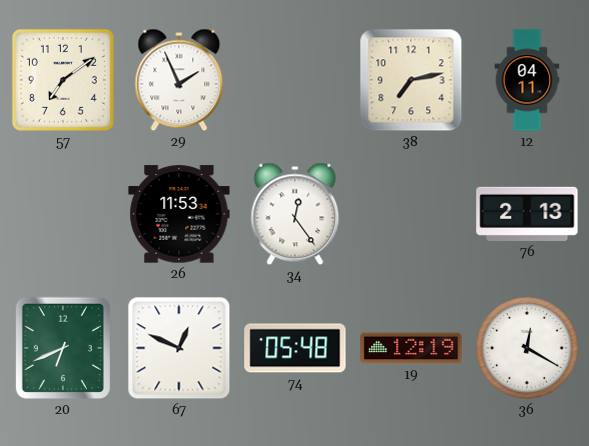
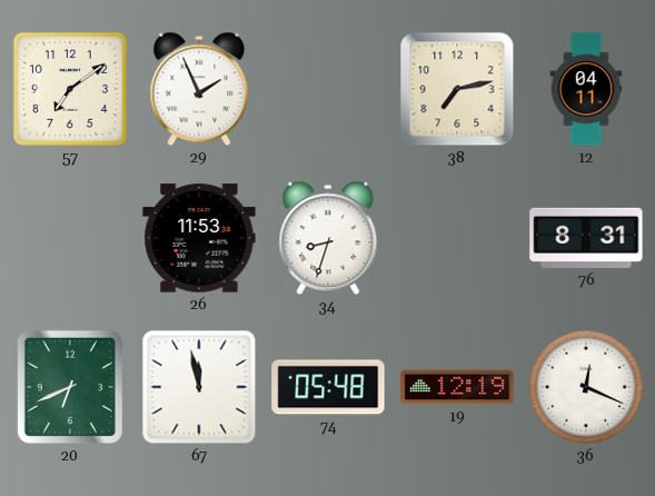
34: 12:24 -> 8:33
76: 2:13 -> 8:31
67: 12:49 -> 11:58
36: 12:20 -> 12:19
